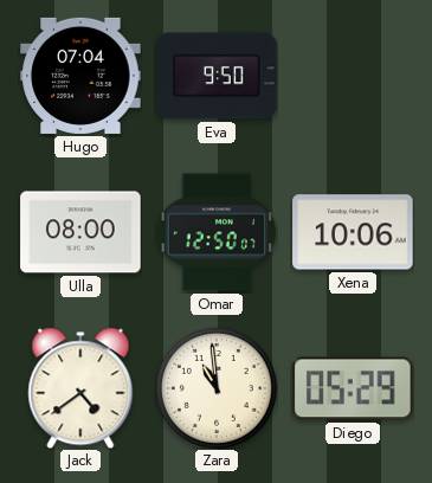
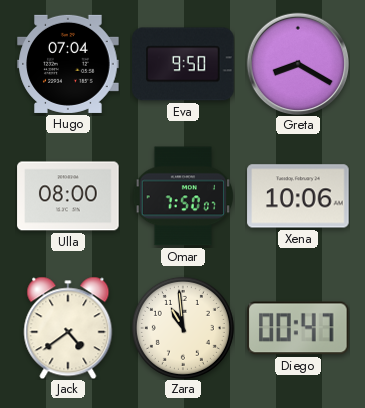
Greta: none -> 8:20
Omar: 12:50 -> 7:50
Diego: 05:29 -> 00:47
